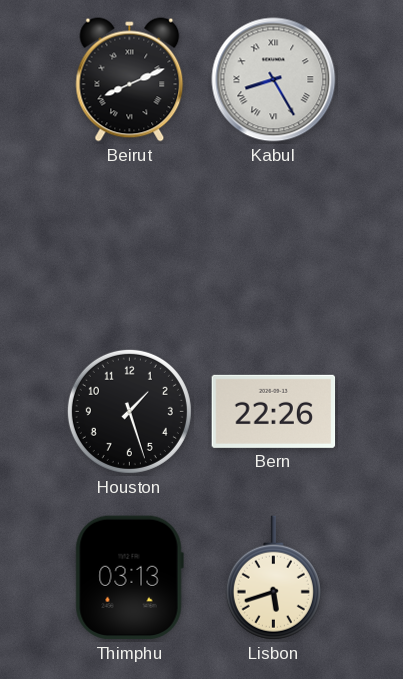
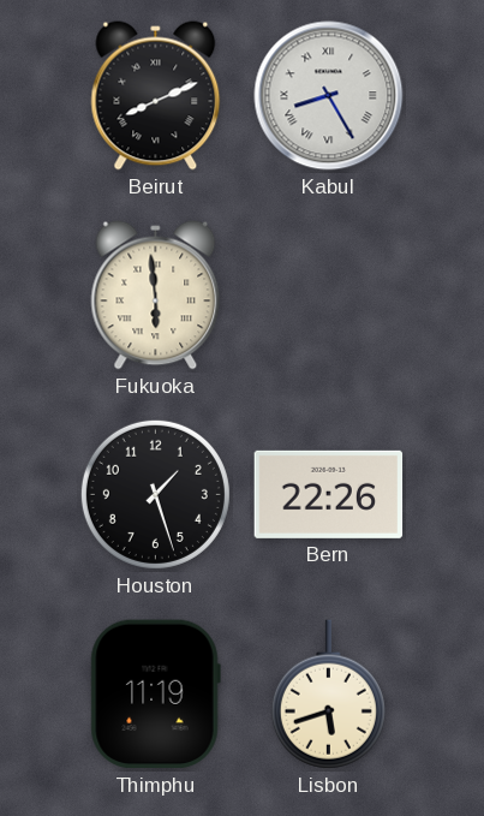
Fukuoka: none -> 5:59
Thimphu: 03:13 -> 11:19
